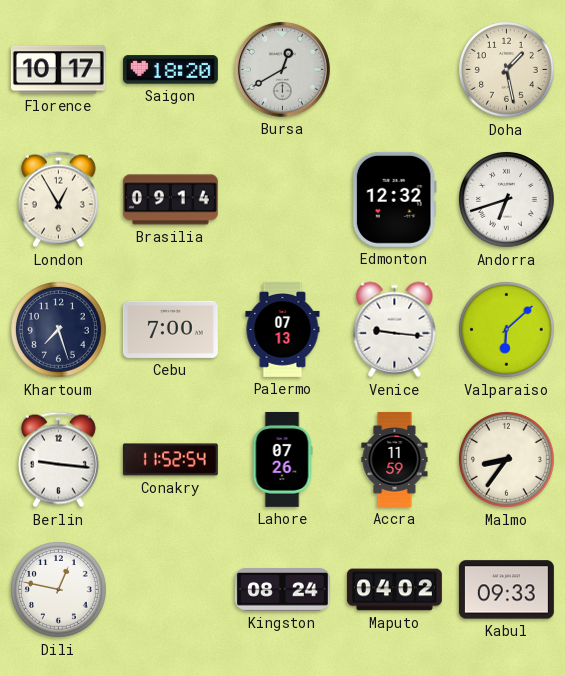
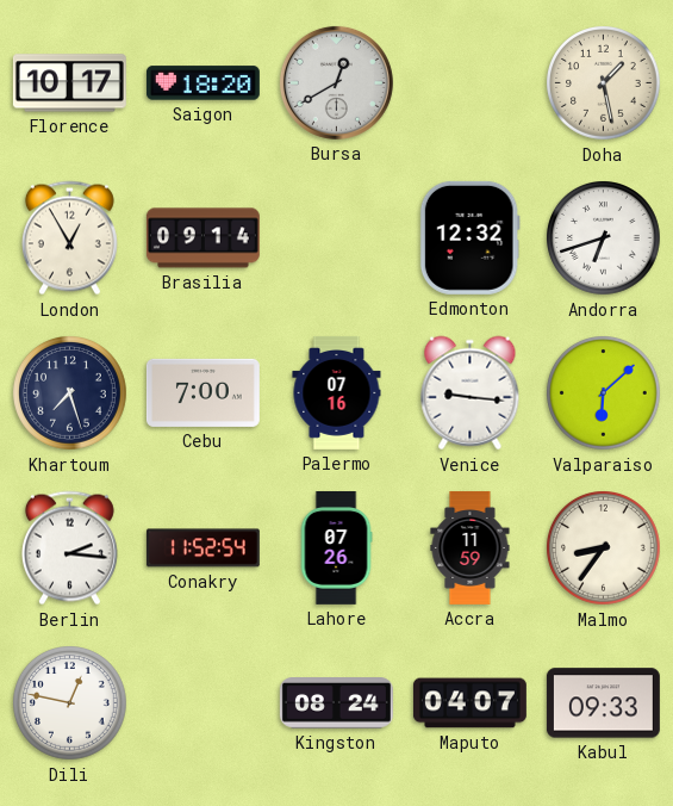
Palermo: 07:13 -> 07:16
Berlin: 9:16 -> 2:16
Maputo: 04:02 -> 04:07
